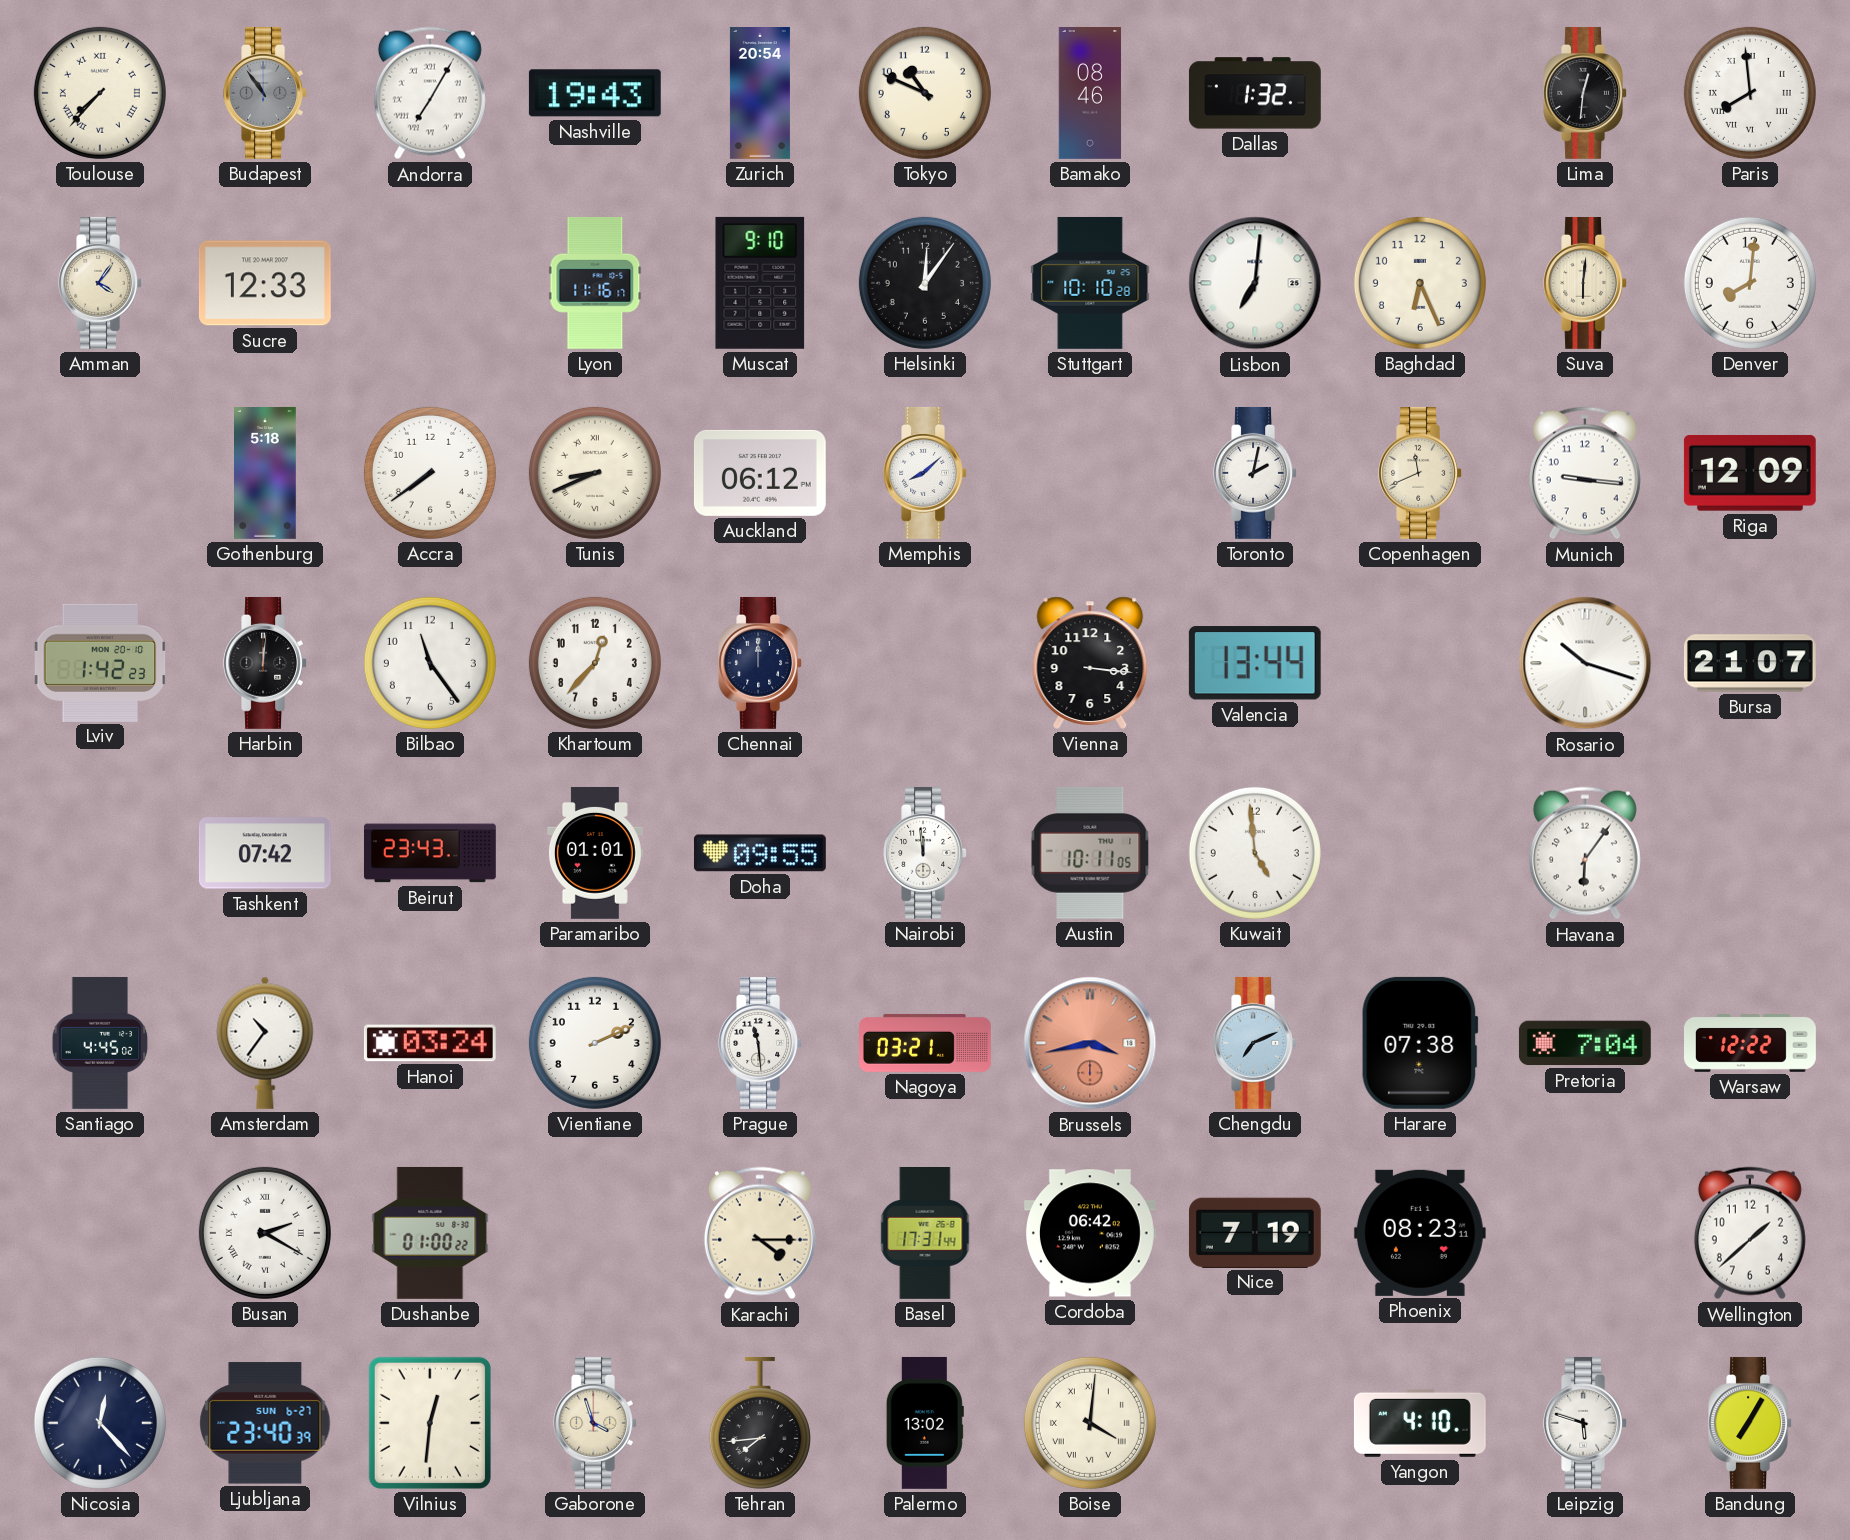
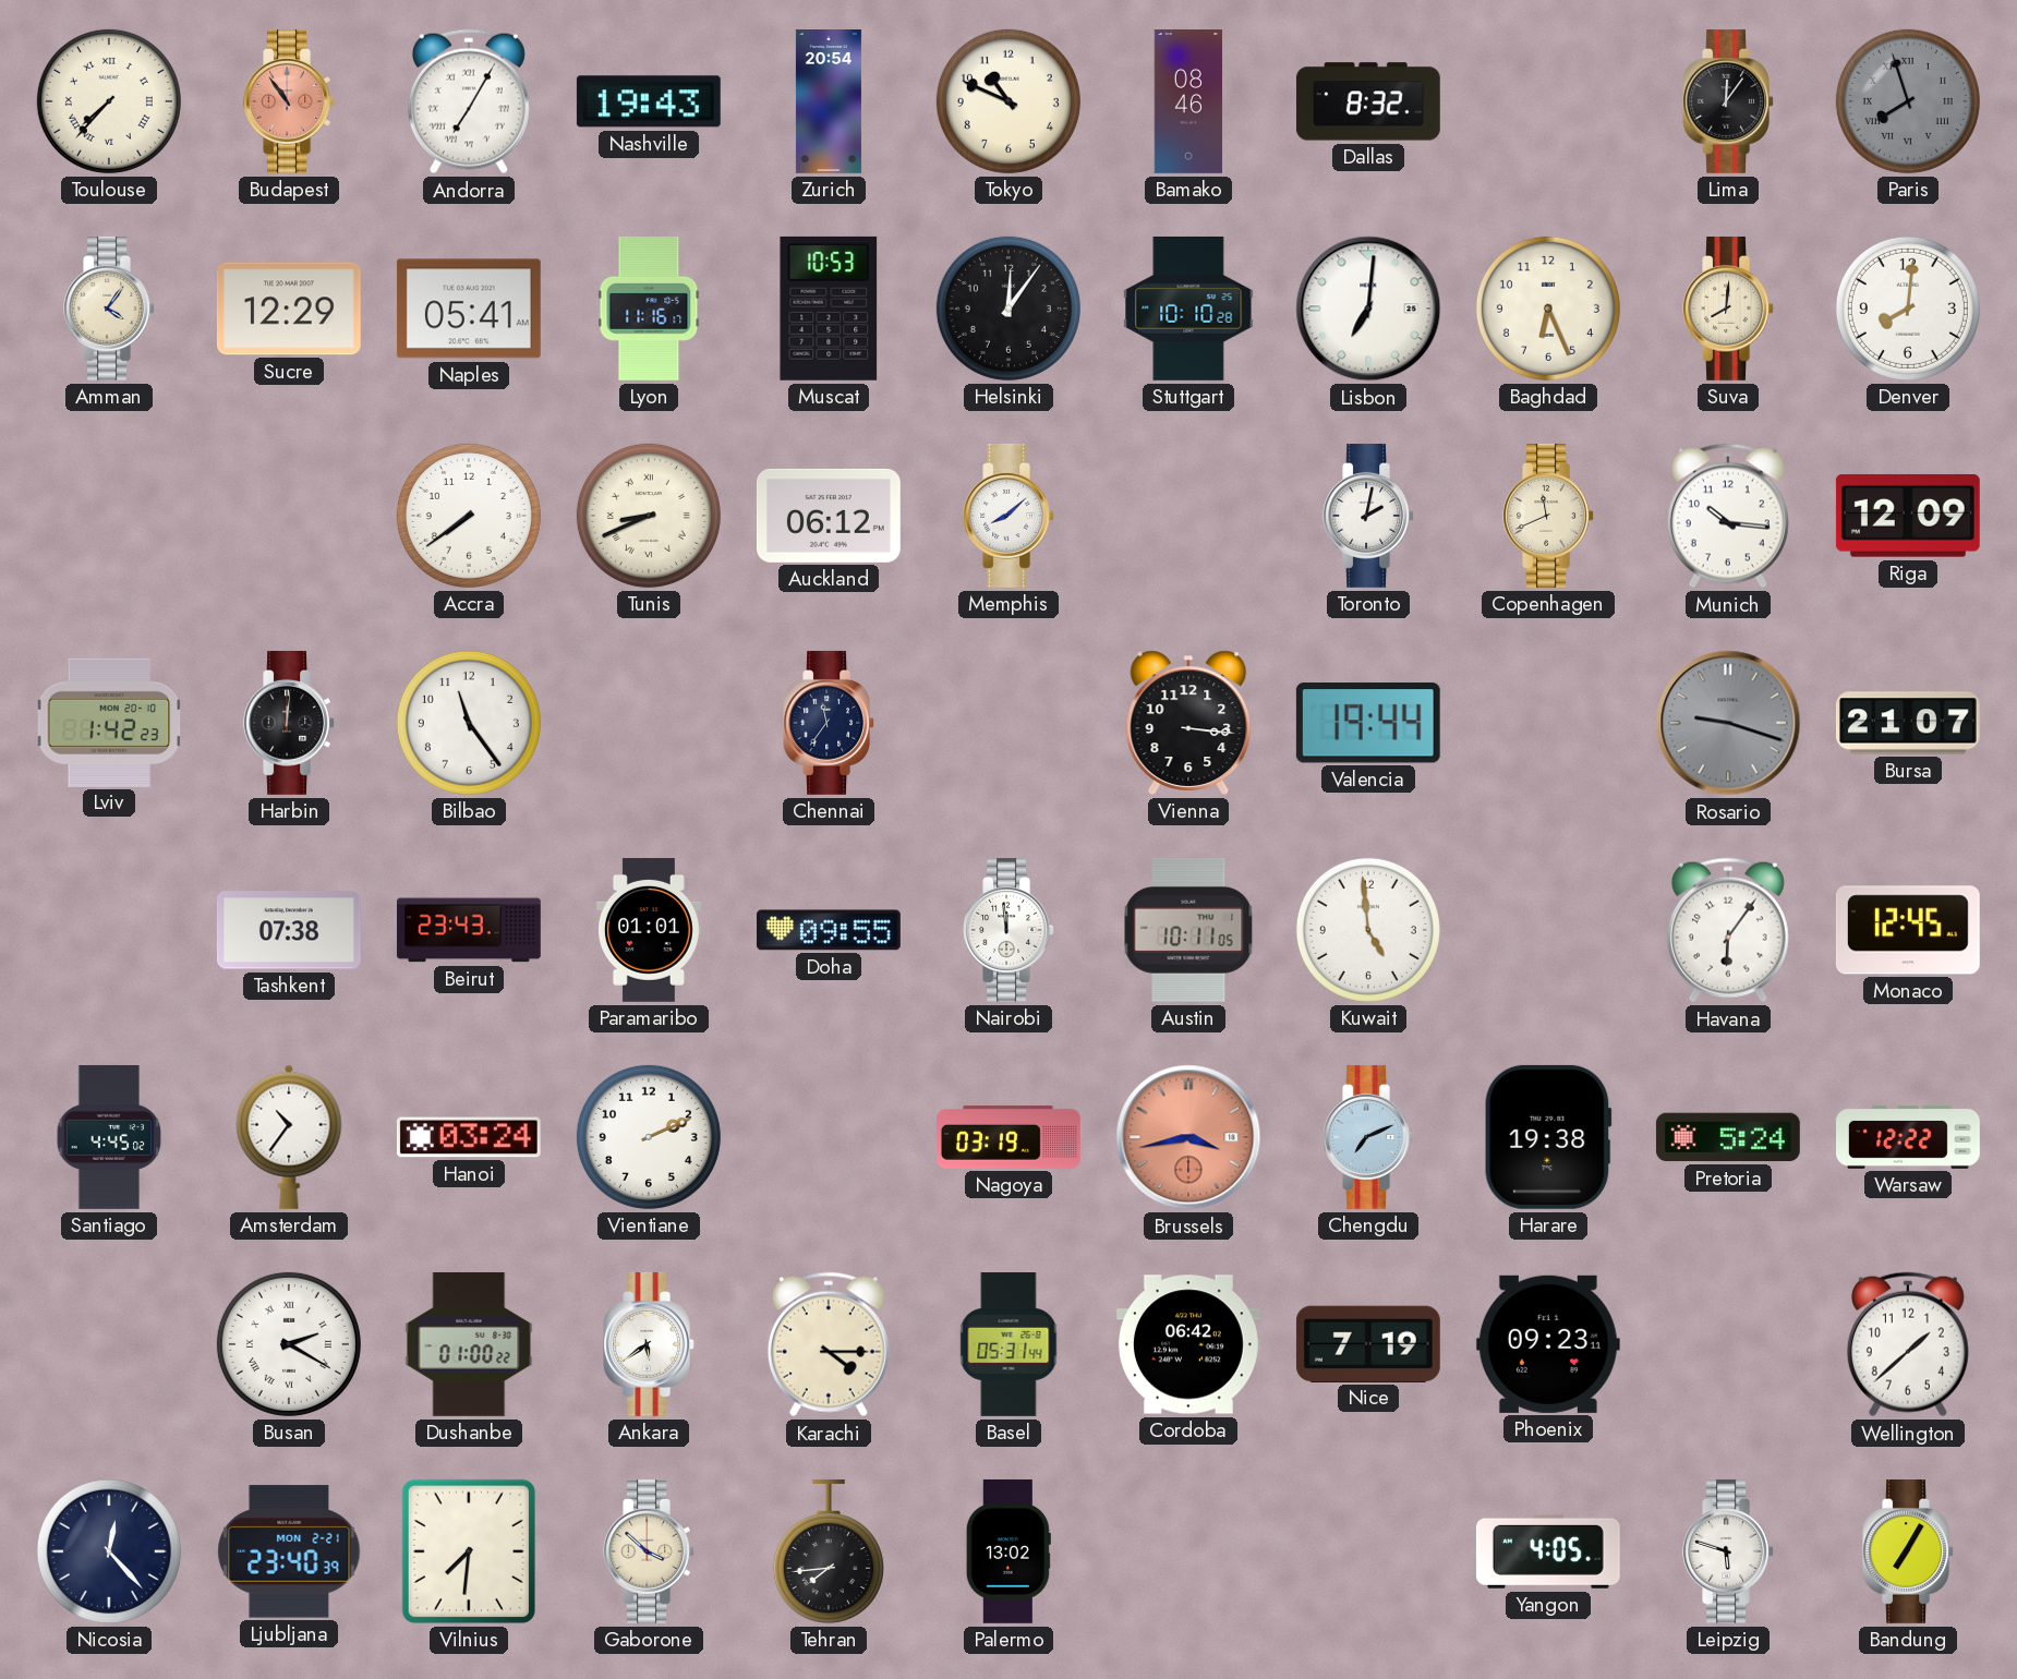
Budapest dial: grey -> salmon
Dallas: 1:32 -> 8:32
Lima: 12:31 -> 12:06
Paris: 7:59 -> 7:57
Paris dial: white -> grey
Sucre: 12:33 -> 12:29
Naples: none -> 05:41
Muscat: 9:10 -> 10:53
Suva: 6:01 -> 8:01
Gothenburg: 5:18 -> none
Munich: 9:16 -> 10:16
Khartoum: 12:37 -> none
Chennai: 12:00 -> 11:36
Valencia: 13:44 -> 19:44
Rosario: 10:18 -> 9:18
Rosario dial: white -> grey
Tashkent: 07:42 -> 07:38
Monaco: none -> 12:45
Prague: 11:29 -> none
Nagoya: 03:21 -> 03:19
Harare: 07:38 -> 19:38
Pretoria: 7:04 -> 5:24
Ankara: none -> 5:39
Basel: 17:31 -> 05:31
Phoenix: 08:23 -> 09:23
Ljubljana date: SUN 6-27 -> MON 2-21
Vilnius: 12:31 -> 7:31
Gaborone: 3:57 -> 3:52
Boise: 4:01 -> none
Yangon: 4:10 -> 4:05
